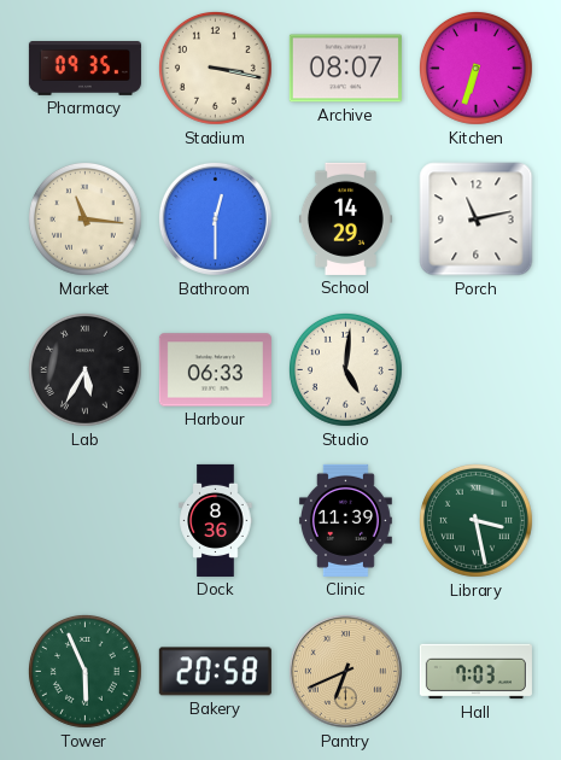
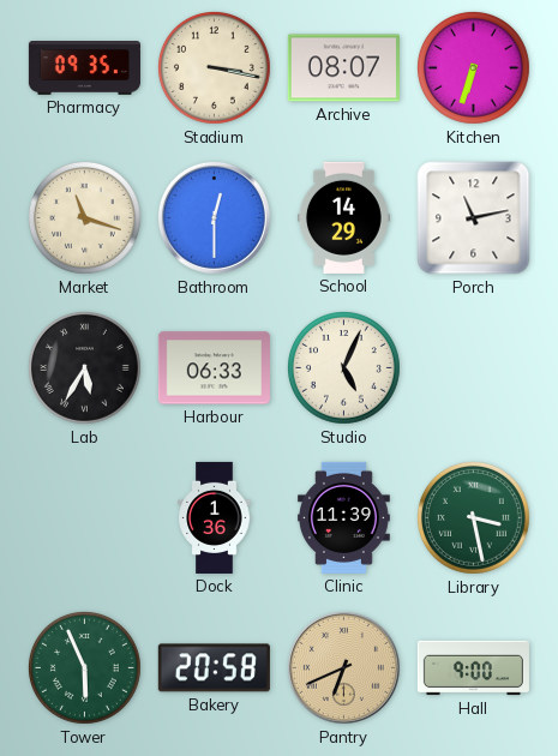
Market: 11:16 -> 11:18
Studio: 5:01 -> 5:04
Dock: 8:36 -> 1:36
Hall: 7:03 -> 9:00
